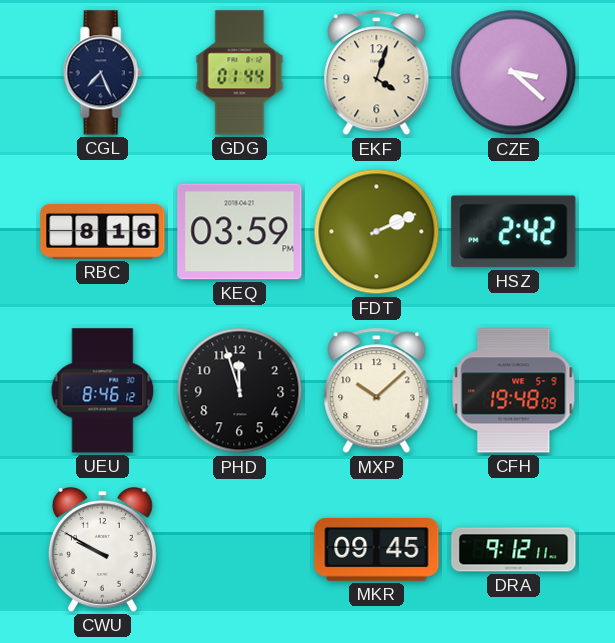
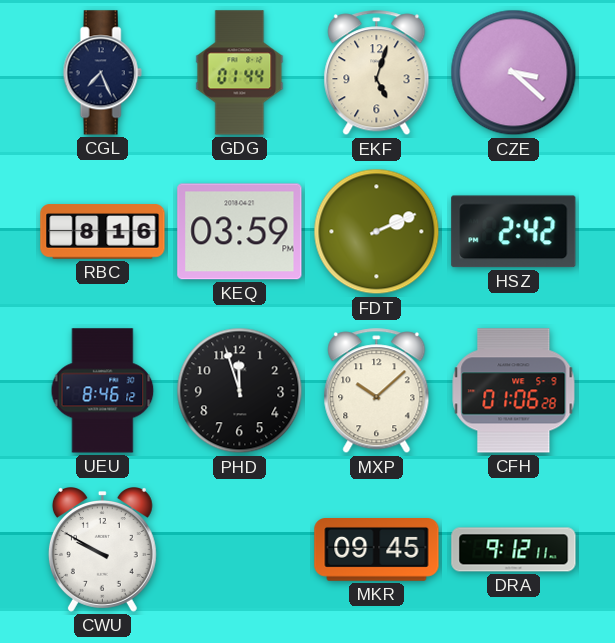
EKF: 4:03 -> 5:03
CFH: 19:48 -> 01:06
